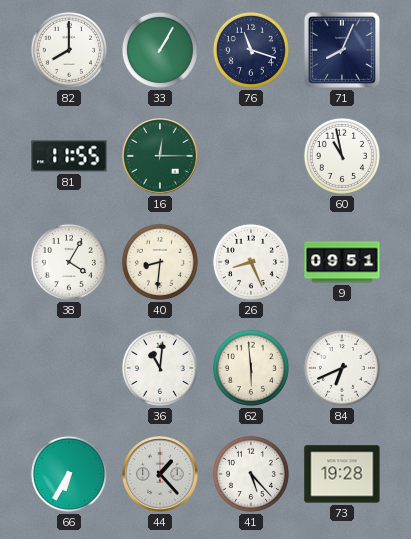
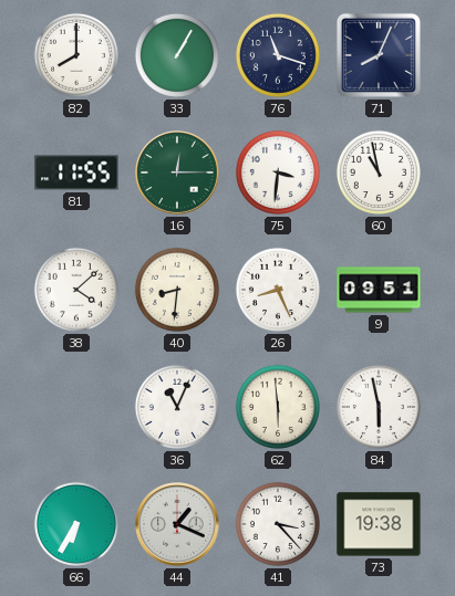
75: none -> 3:31
38: 4:05 -> 4:08
36: 11:01 -> 11:04
84: 6:41 -> 5:58
44: 1:23 -> 1:19
41: 5:23 -> 3:23
73: 19:28 -> 19:38
